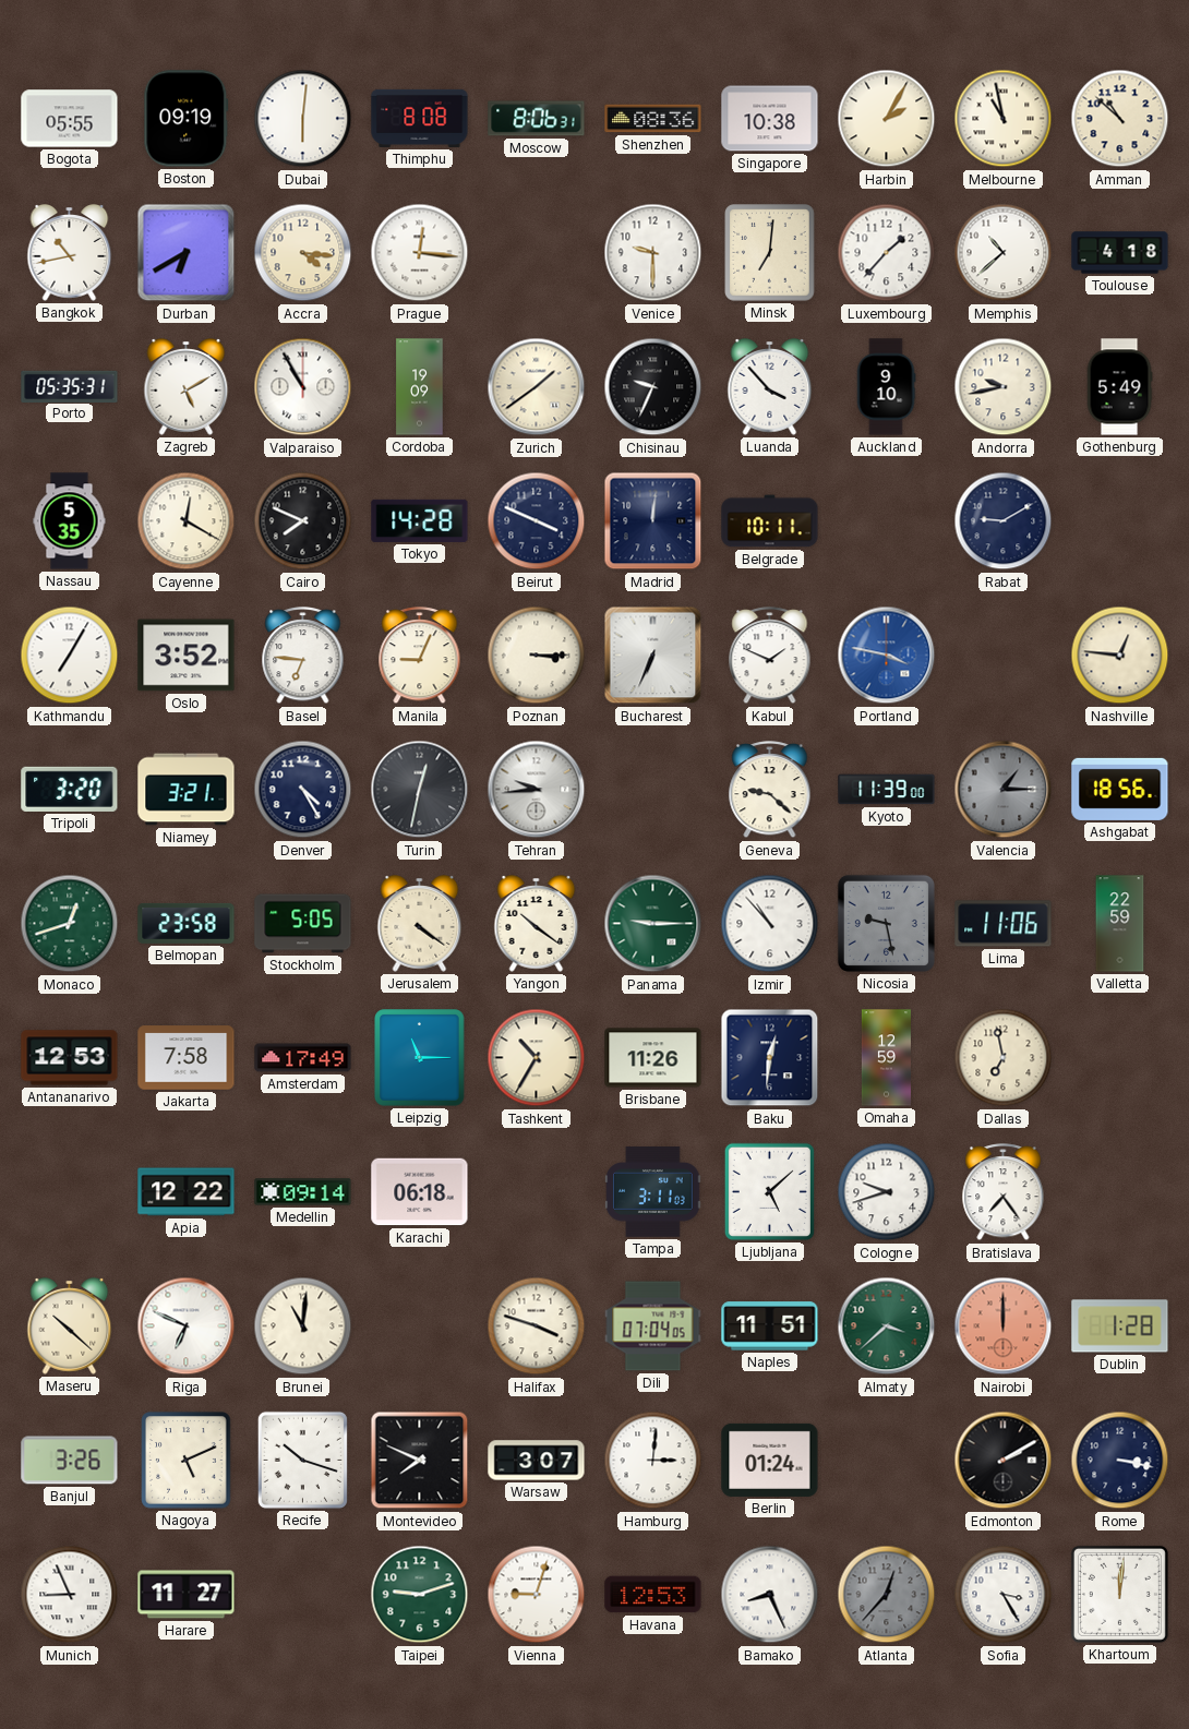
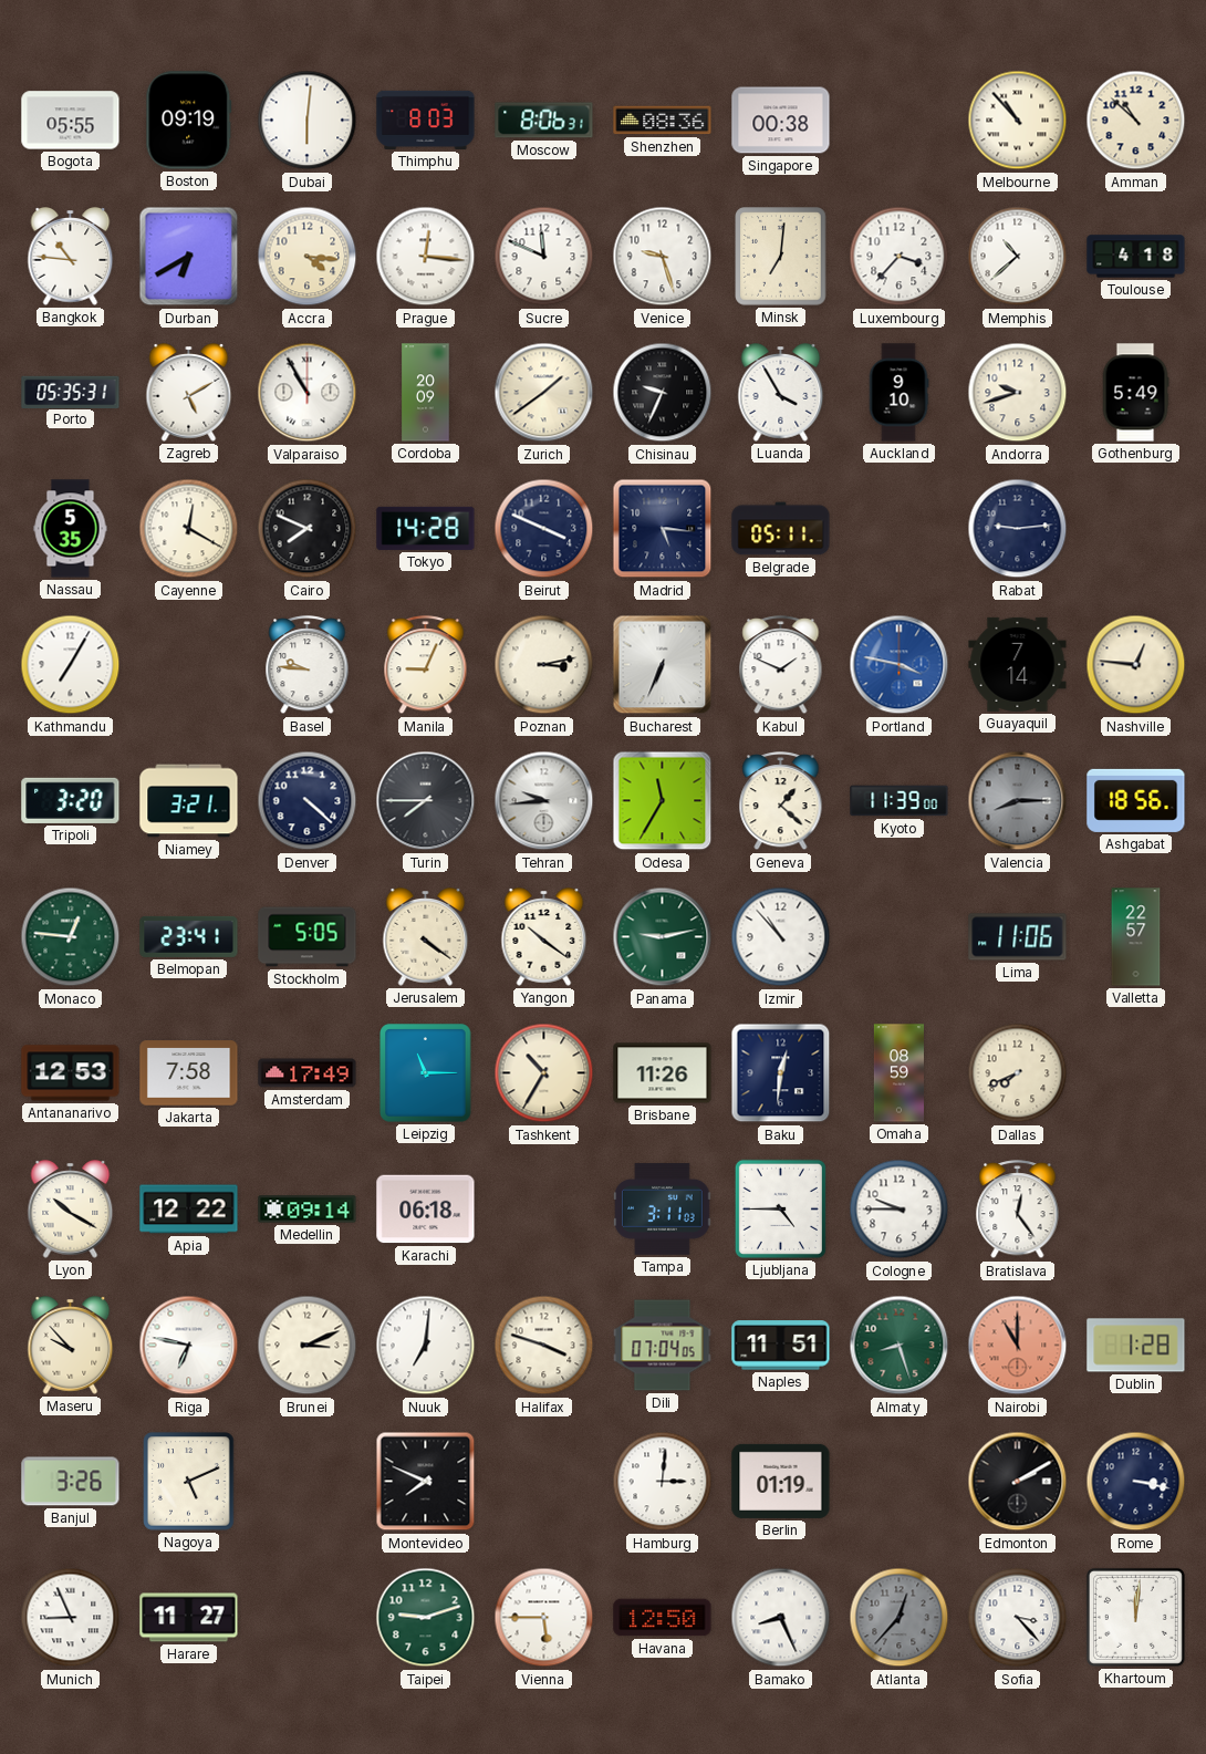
Thimphu: 8:08 -> 8:03
Singapore: 10:38 -> 00:38
Harbin: 2:05 -> none
Melbourne: 10:58 -> 10:53
Bangkok: 10:43 -> 10:46
Sucre: none -> 11:49
Venice: 9:30 -> 9:27
Luxembourg: 1:37 -> 3:37
Cordoba: 19:09 -> 20:09
Luanda: 3:53 -> 3:55
Andorra: 9:43 -> 9:42
Madrid: 12:01 -> 5:16
Belgrade: 10:11 -> 05:11
Rabat: 9:10 -> 9:14
Oslo: 3:52 -> none
Basel: 6:46 -> 9:46
Poznan: 3:15 -> 3:13
Guayaquil: none -> 7:14
Denver: 4:25 -> 4:22
Turin: 12:32 -> 7:45
Odesa: none -> 11:35
Geneva: 9:22 -> 1:22
Valencia: 1:15 -> 8:15
Monaco: 12:42 -> 12:46
Belmopan: 23:58 -> 23:41
Panama: 9:15 -> 9:13
Nicosia: 9:28 -> none
Valletta: 22:59 -> 22:57
Omaha: 12:59 -> 08:59
Dallas: 6:58 -> 7:41
Lyon: none -> 10:20
Ljubljana: 5:08 -> 4:45
Cologne: 9:42 -> 9:45
Bratislava: 7:24 -> 12:24
Maseru: 10:22 -> 9:53
Riga: 6:49 -> 6:47
Brunei: 11:01 -> 3:11
Nuuk: none -> 7:01
Almaty: 3:38 -> 8:27
Nairobi: 12:00 -> 11:00
Recife: 10:18 -> none
Warsaw: 3:07 -> none
Berlin: 01:24 -> 01:19
Vienna: 9:03 -> 5:45
Havana: 12:53 -> 12:50
Sofia: 3:25 -> 3:23
